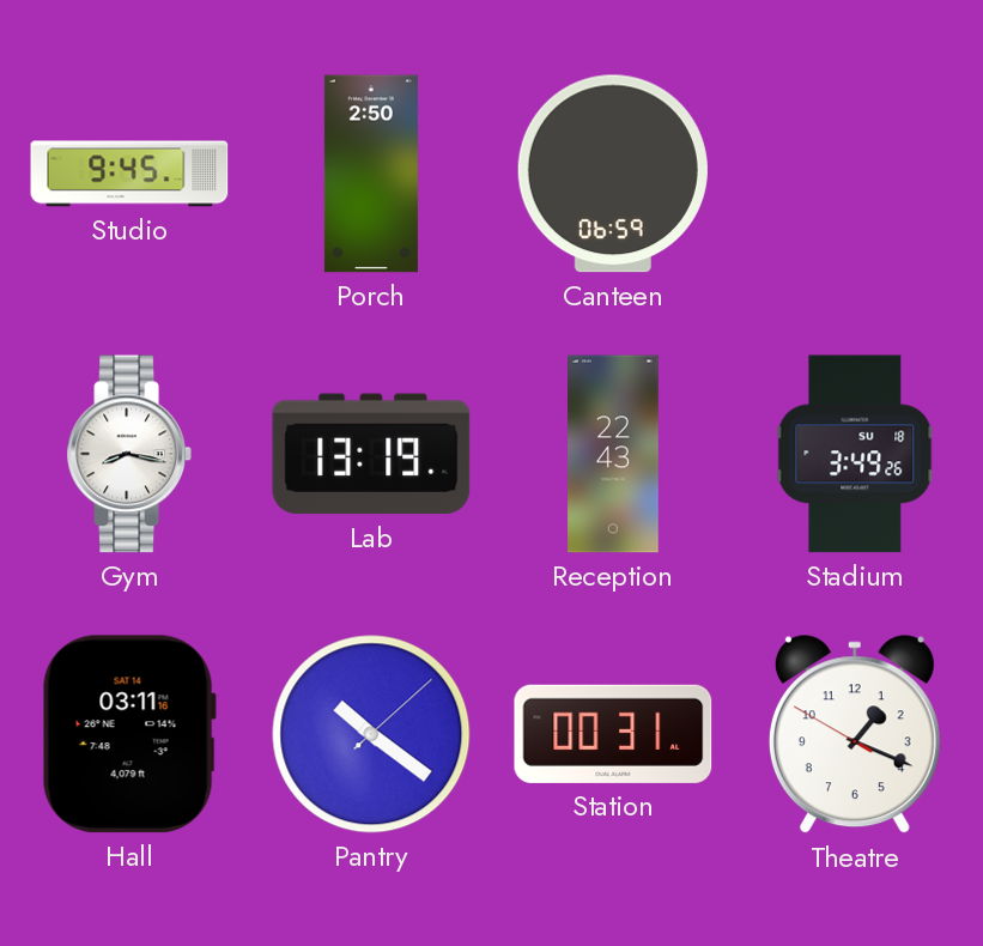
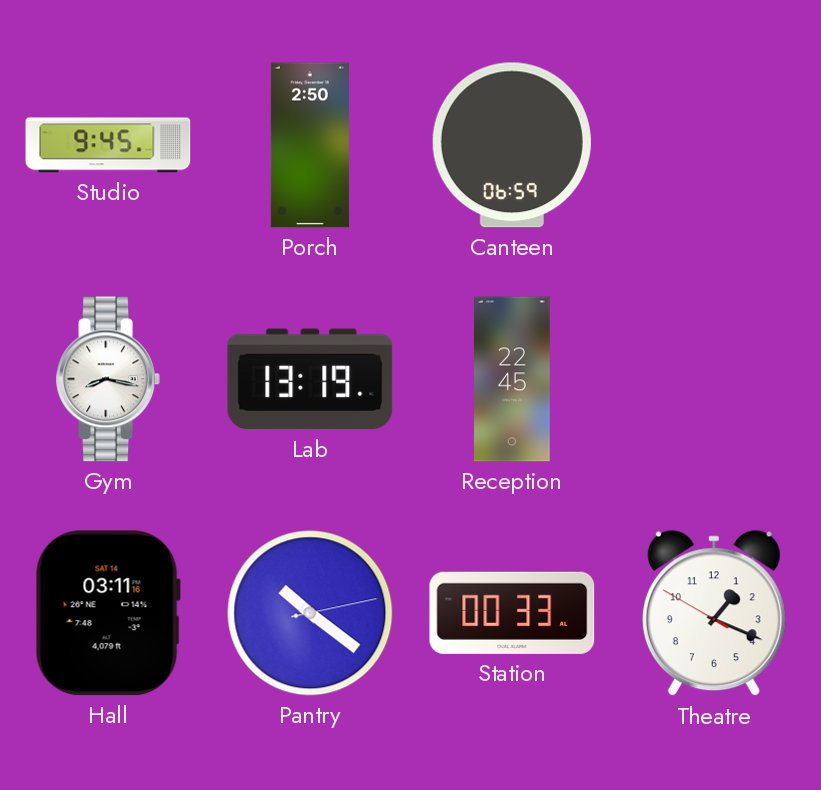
Reception: 22:43 -> 22:45
Stadium: 3:49 -> none
Pantry: 10:21:08 -> 10:21:13
Station: 00:31 -> 00:33
